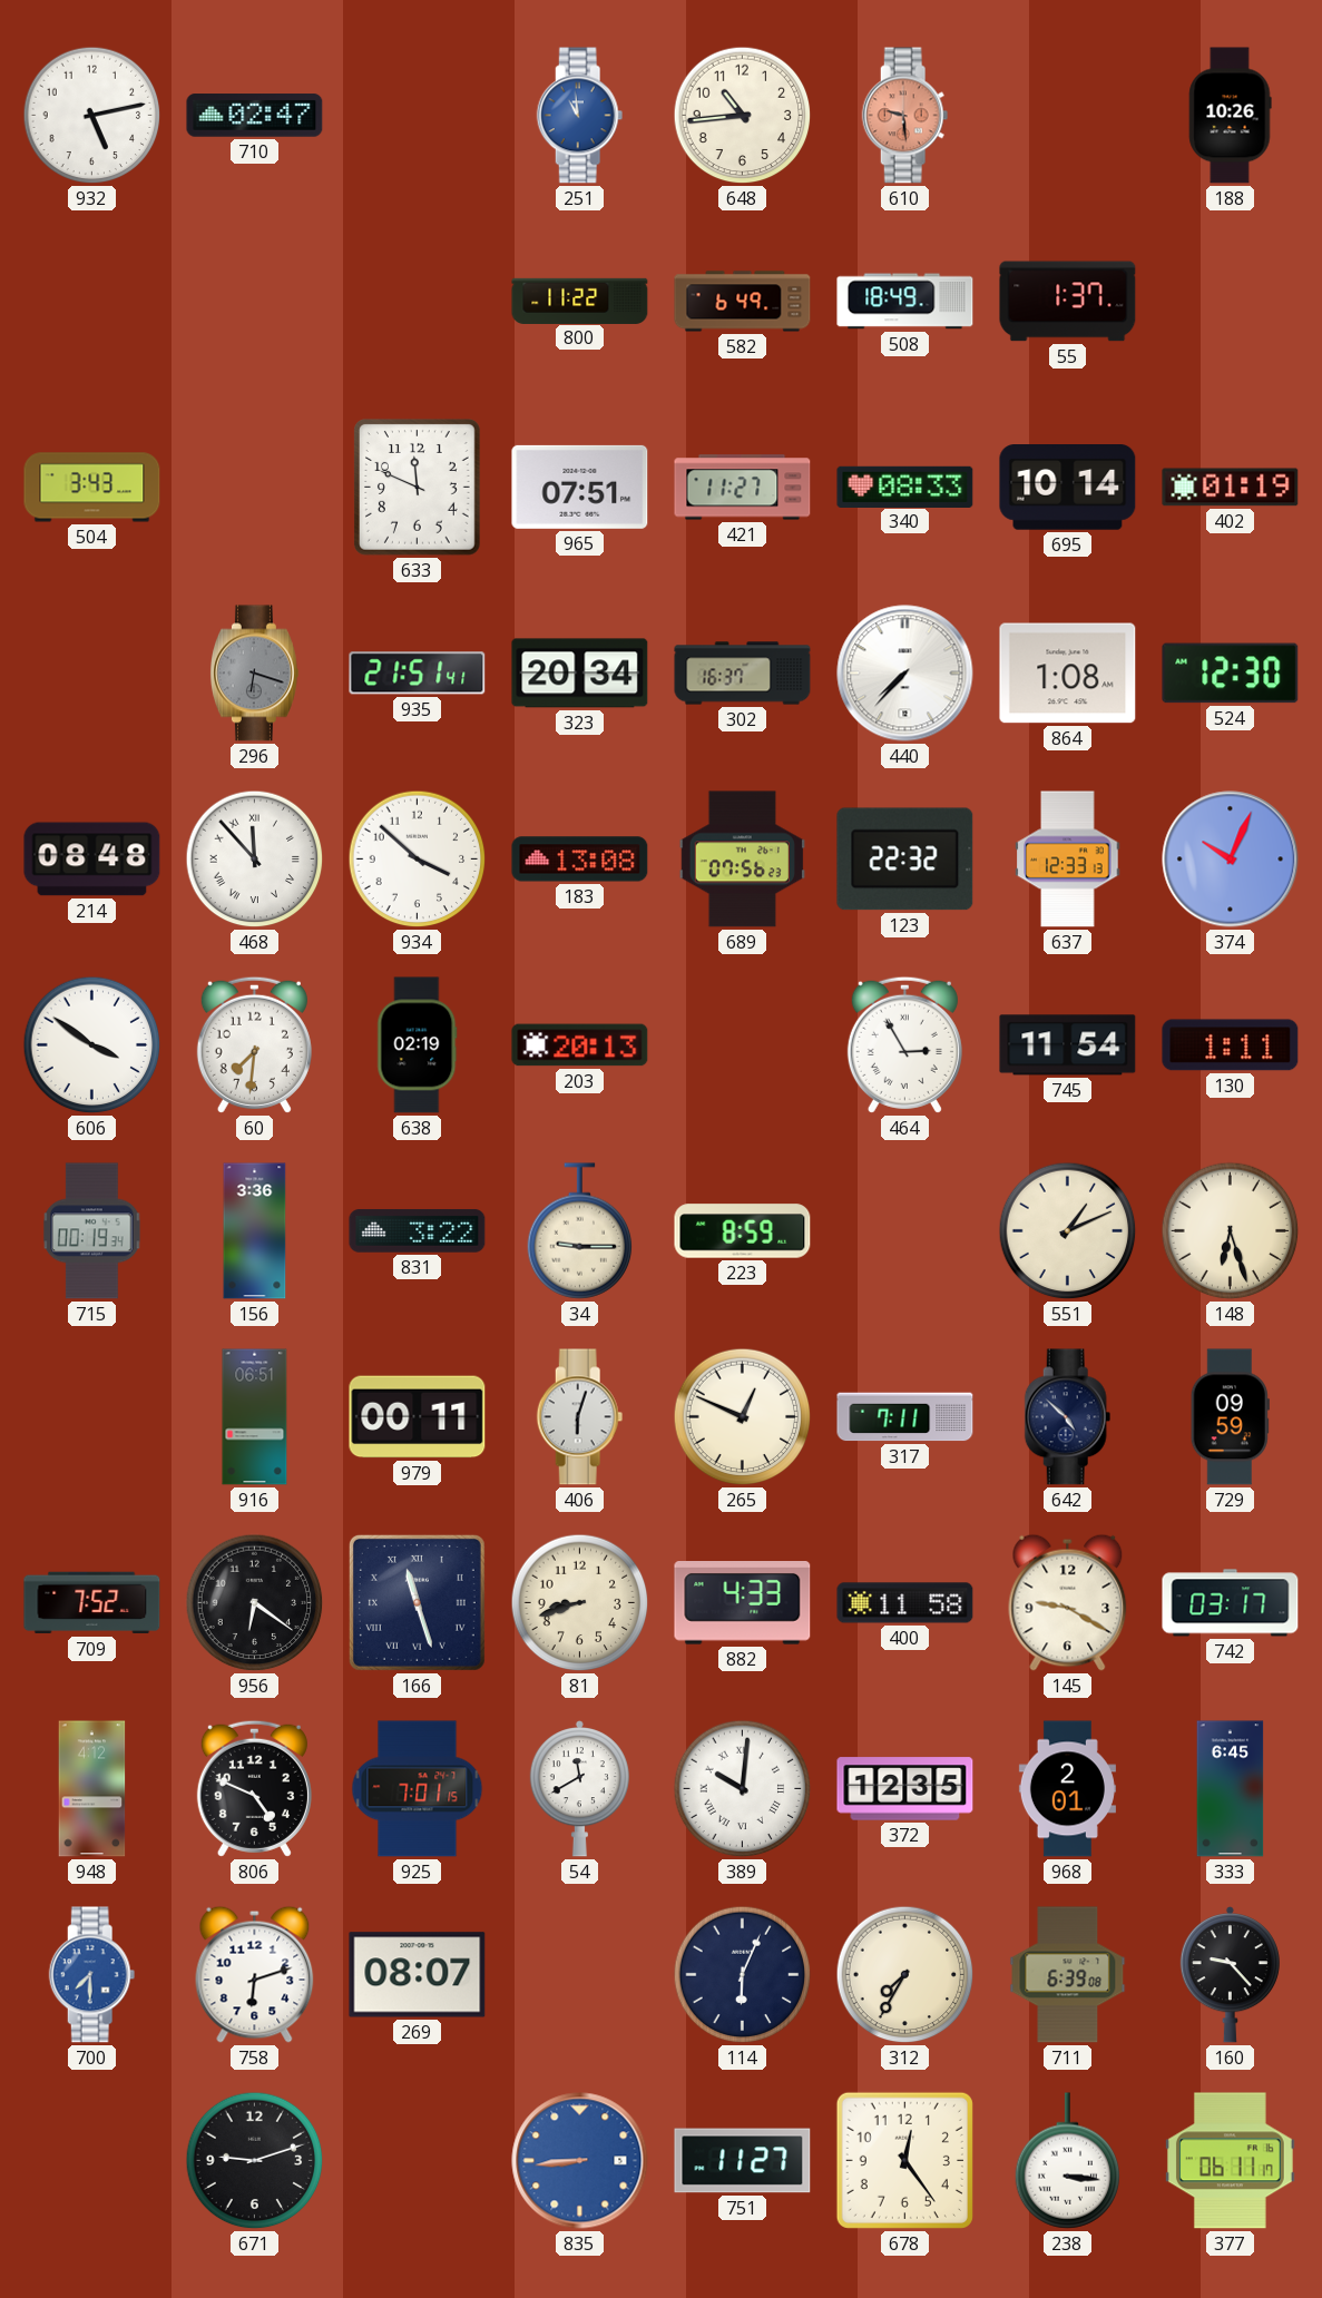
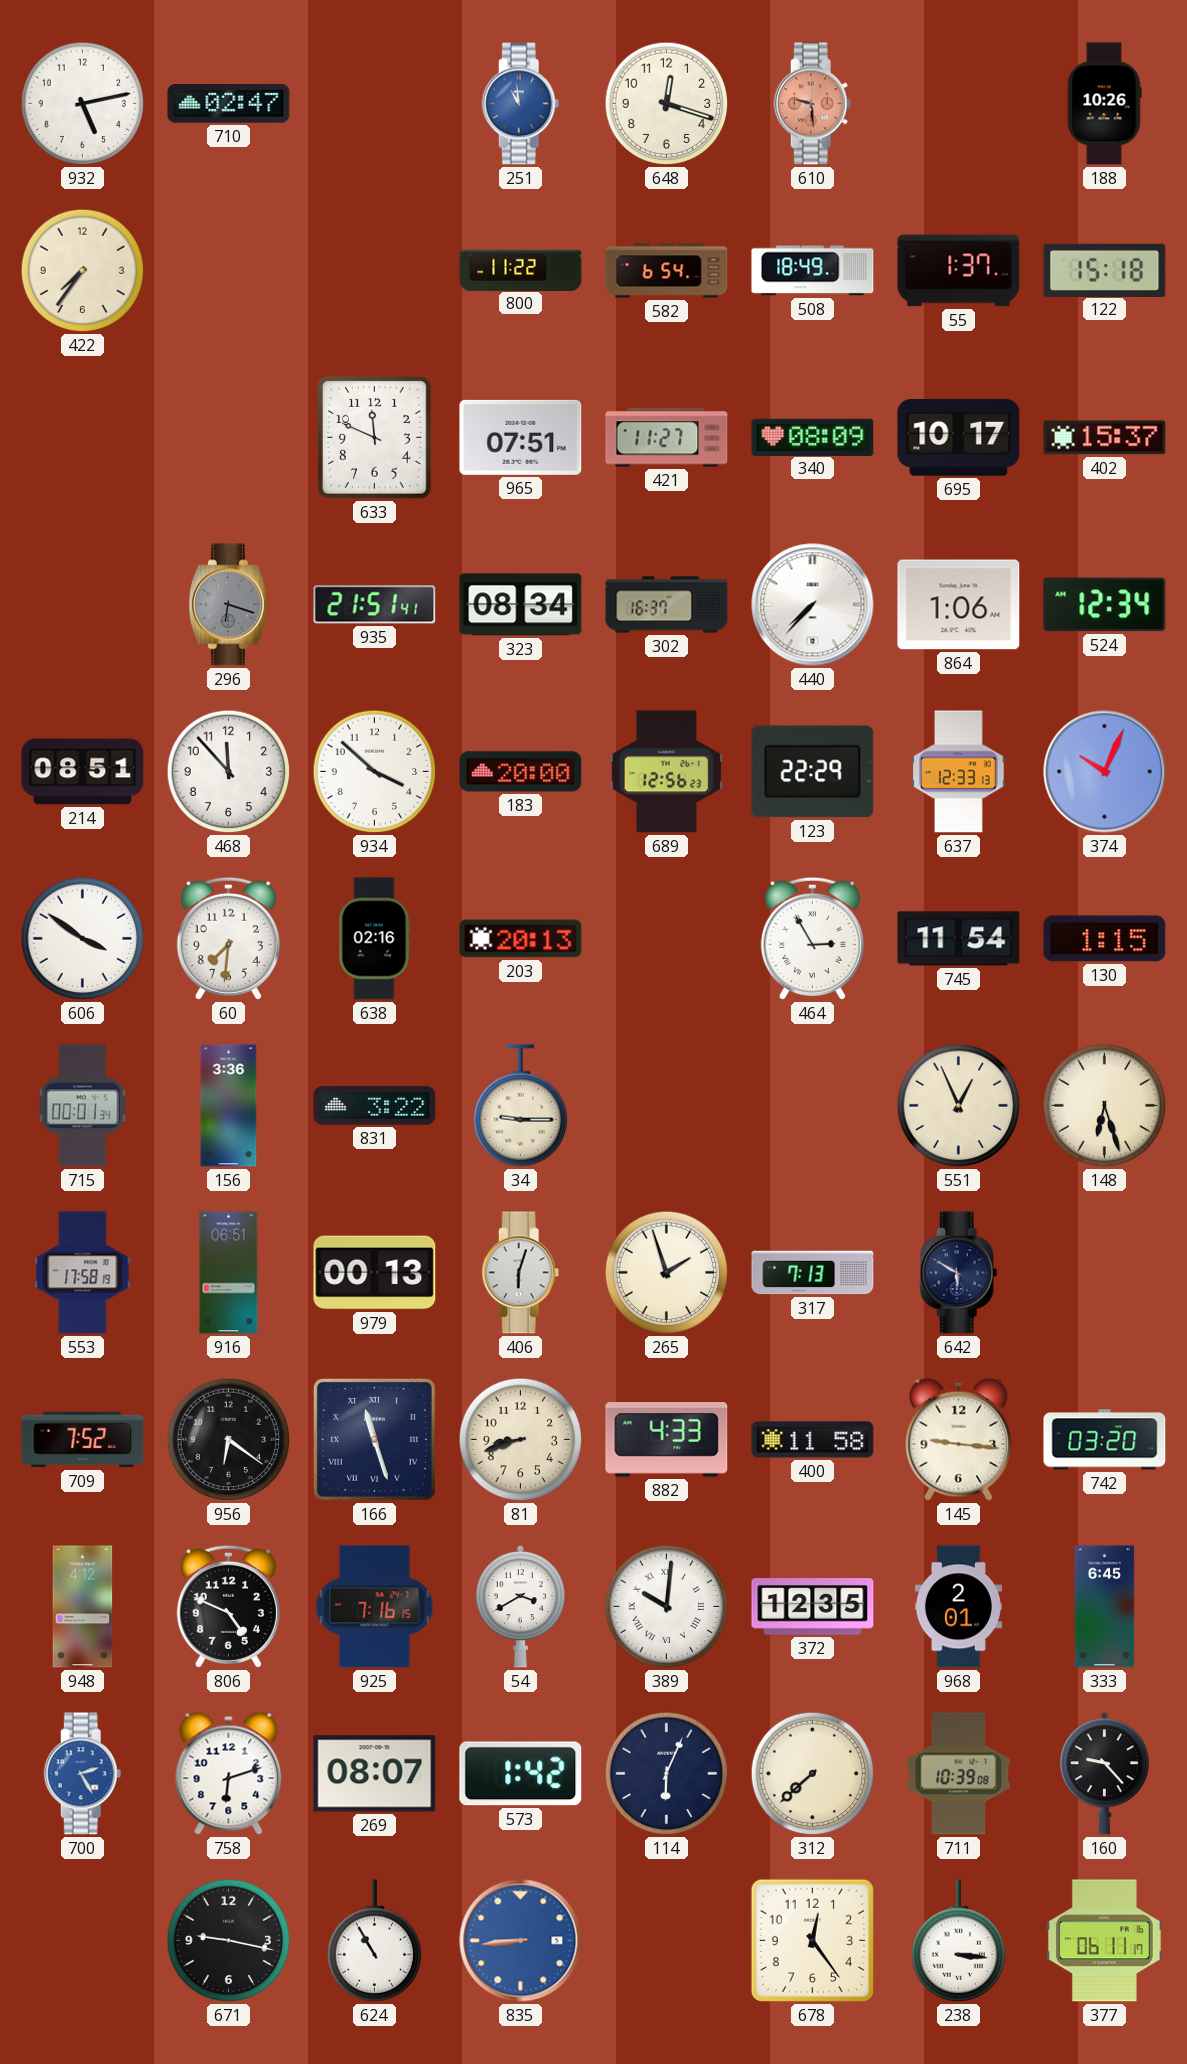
648: 10:44 -> 12:18
422: none -> 7:36
582: 6:49 -> 6:54
122: none -> 15:18
504: 3:43 -> none
340: 08:33 -> 08:09
695: 10:14 -> 10:17
402: 01:19 -> 15:37
323: 20:34 -> 08:34
864: 1:08 -> 1:06
524: 12:30 -> 12:34
214: 08:48 -> 08:51
468 numerals: Roman -> Arabic
183: 13:08 -> 20:00
689: 07:56 -> 12:56
123: 22:32 -> 22:29
638: 02:19 -> 02:16
130: 1:11 -> 1:15
715: 00:19 -> 00:01
223: 8:59 -> none
551: 1:11 -> 12:56
553: none -> 17:58
979: 00:11 -> 00:13
265: 12:49 -> 1:57
317: 7:11 -> 7:13
642: 4:52 -> 5:50
729: 09:59 -> none
145: 9:20 -> 9:16
742: 03:17 -> 03:20
925: 7:01 -> 7:16
54: 11:40 -> 3:40
700: 7:30 -> 2:25
573: none -> 1:42
312: 7:35 -> 7:38
711: 6:39 -> 10:39
671: 9:12 -> 9:17
624: none -> 10:55
751: 11:27 -> none
